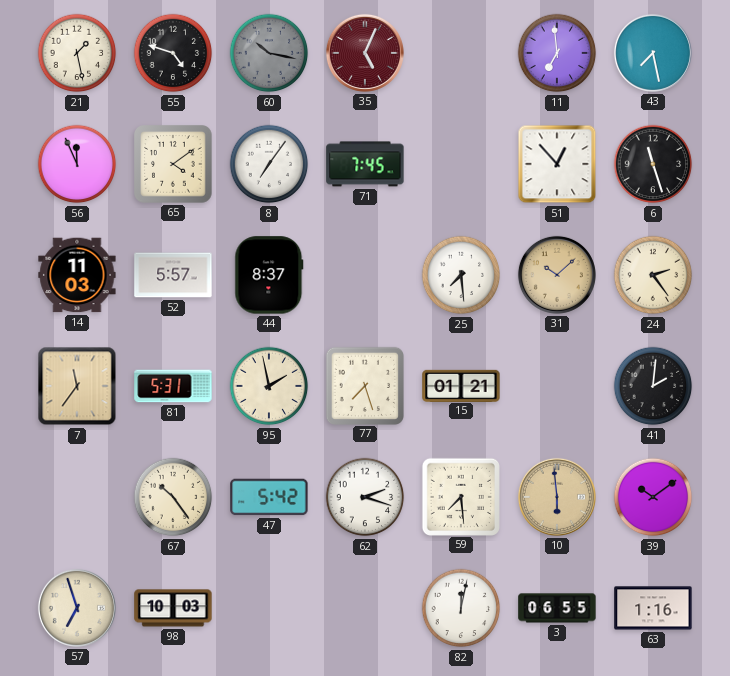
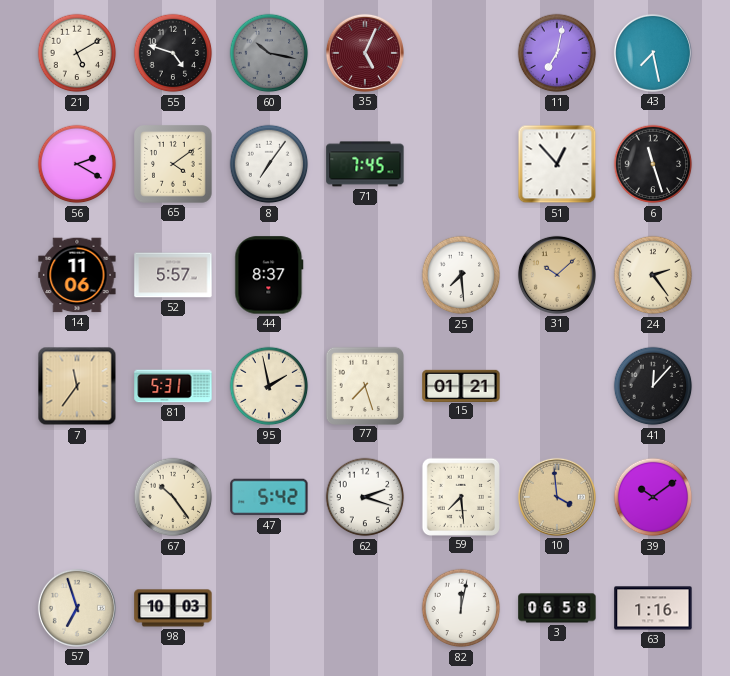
21: 1:28 -> 5:10
11: 6:59 -> 7:02
56: 11:56 -> 2:20
14: 11:03 -> 11:06
41: 2:01 -> 12:07
10: 5:59 -> 3:59
3: 06:55 -> 06:58
